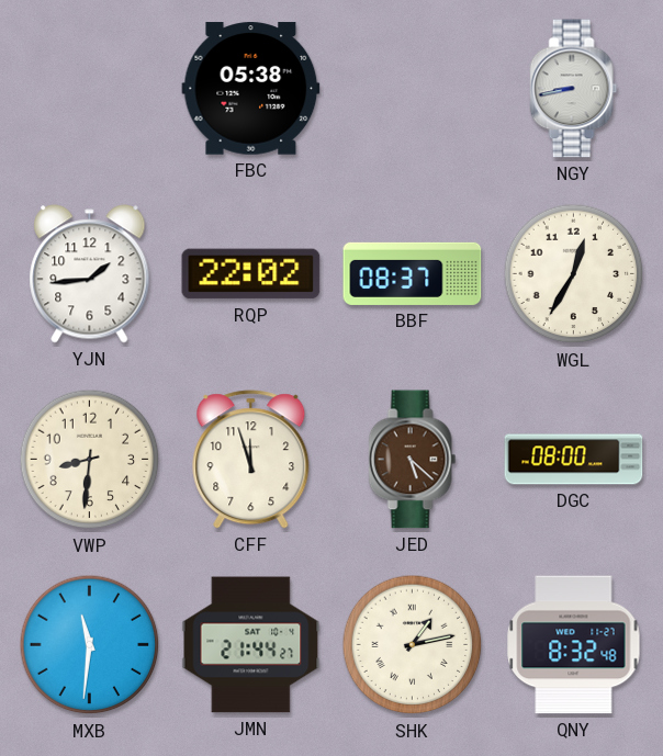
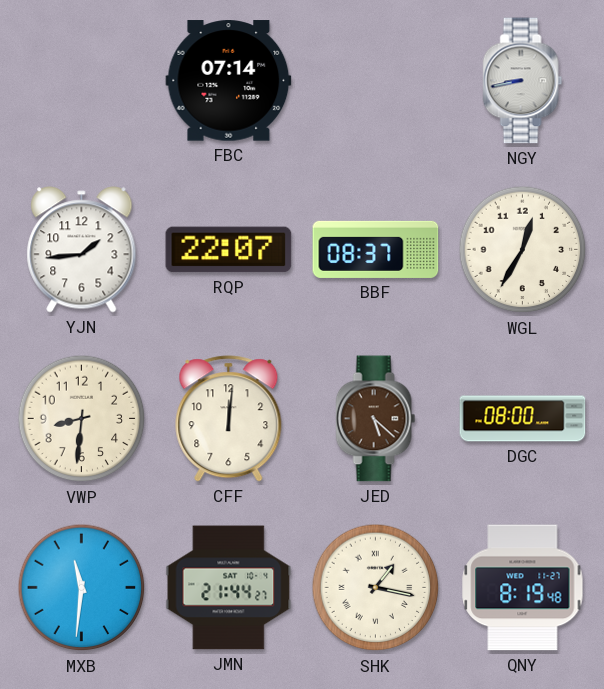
FBC: 05:38 -> 07:14
RQP: 22:02 -> 22:07
CFF: 11:57 -> 12:01
SHK: 1:13 -> 1:17
QNY: 8:32 -> 8:19
